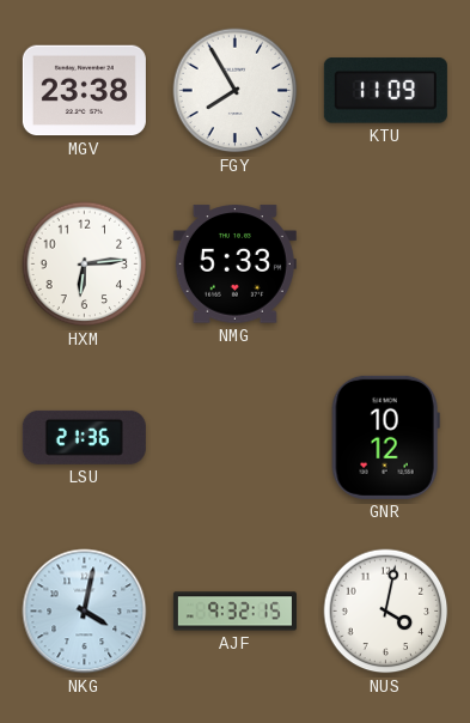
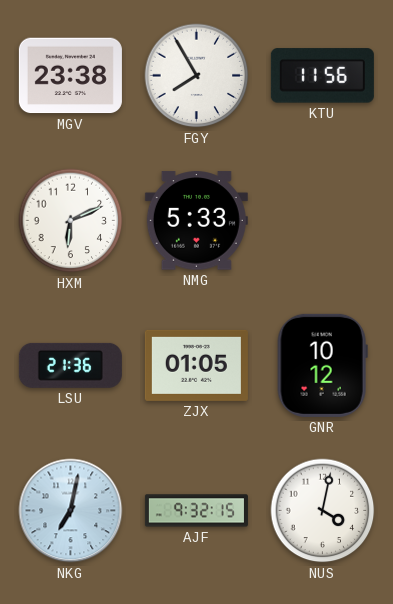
KTU: 11:09 -> 11:56
HXM: 6:14 -> 6:11
ZJX: none -> 01:05
NKG: 4:02 -> 7:02
